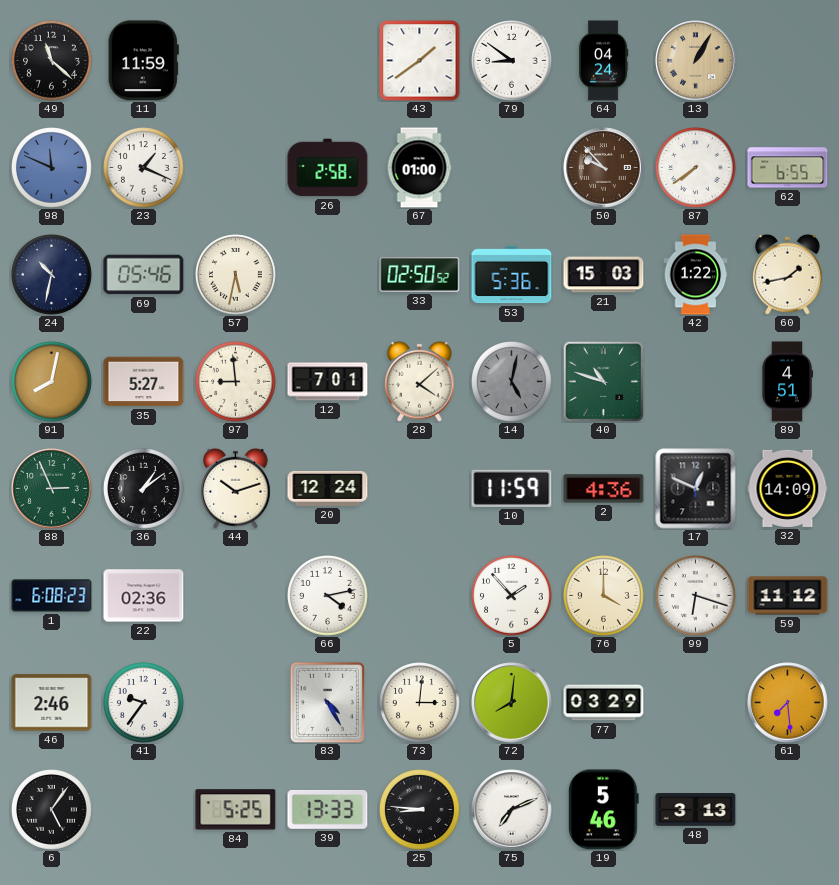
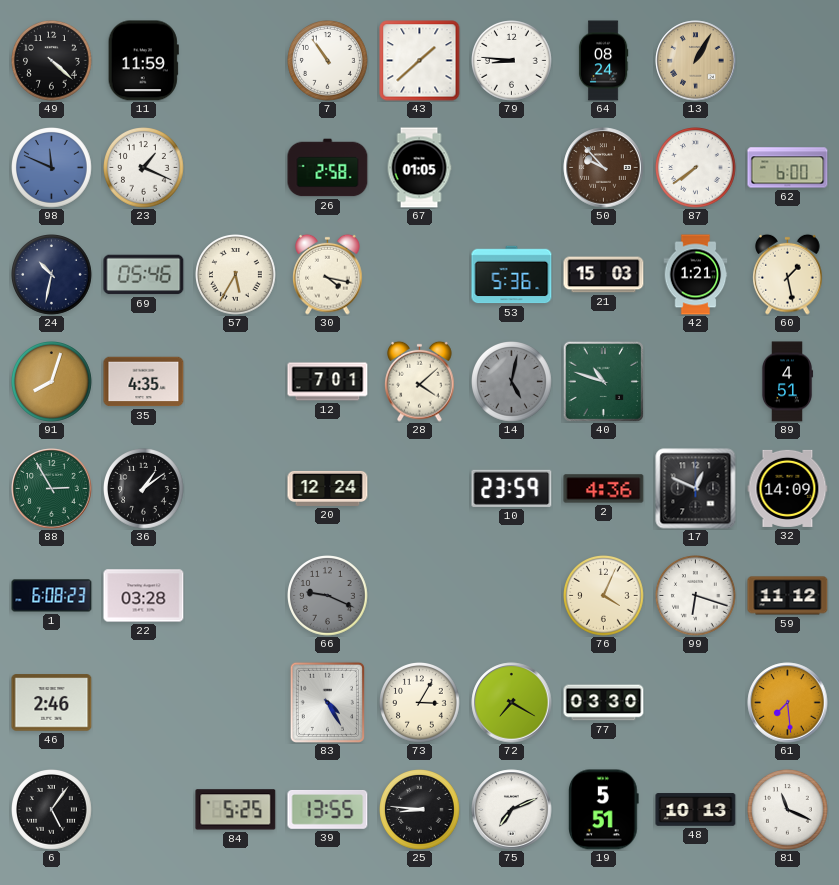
49: 11:22 -> 4:22
7: none -> 10:54
43: 1:39 -> 1:38
79: 8:51 -> 8:46
64: 04:24 -> 08:24
67: 01:00 -> 01:05
62: 6:55 -> 6:00
57: 5:32 -> 5:35
30: none -> 4:17
33: 02:50 -> none
42: 1:22 -> 1:21
60: 1:43 -> 1:28
91: 8:02 -> 8:03
35: 5:27 -> 4:35
97: 8:59 -> none
88: 2:56 -> 2:55
44: 10:12 -> none
10: 11:59 -> 23:59
22: 02:36 -> 03:28
66: 4:13 -> 9:19
66 dial: white -> grey
5: 1:53 -> none
76: 4:00 -> 4:04
41: 9:36 -> none
73: 3:01 -> 3:05
72: 8:01 -> 7:20
77: 03:29 -> 03:30
39: 13:33 -> 13:55
19: 5:46 -> 5:51
48: 3:13 -> 10:13
81: none -> 11:19
